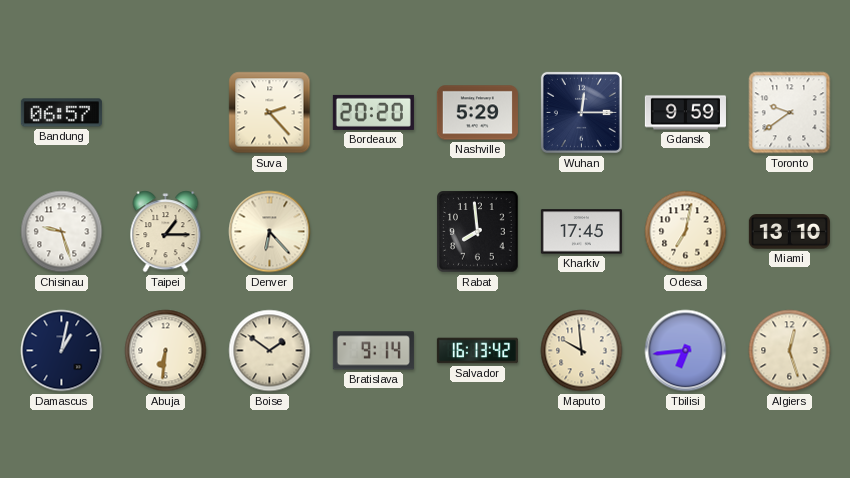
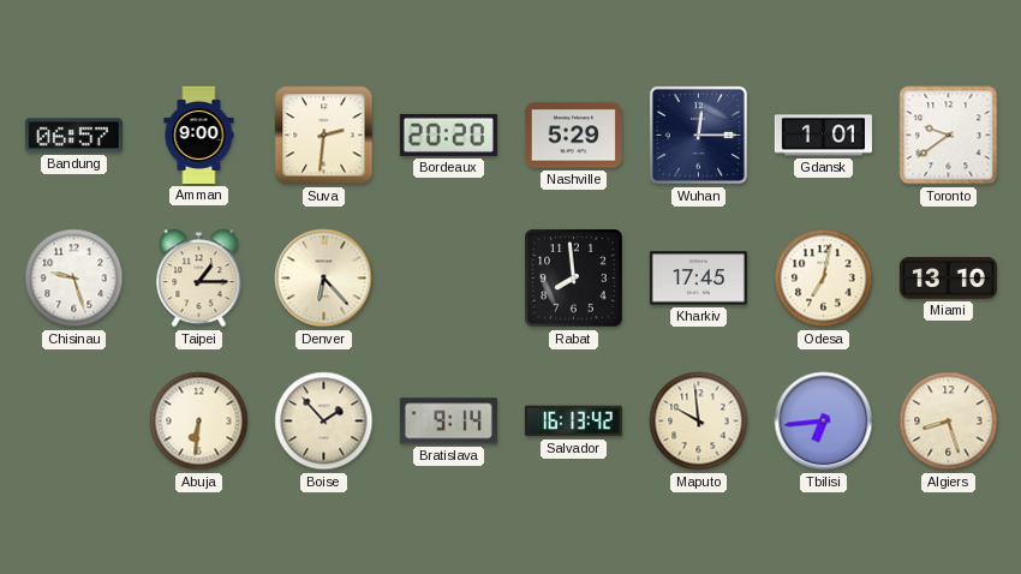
Amman: none -> 9:00
Suva: 2:23 -> 2:31
Gdansk: 9:59 -> 1:01
Damascus: 1:02 -> none
Boise: 1:51 -> 1:53
Algiers: 12:27 -> 8:27
